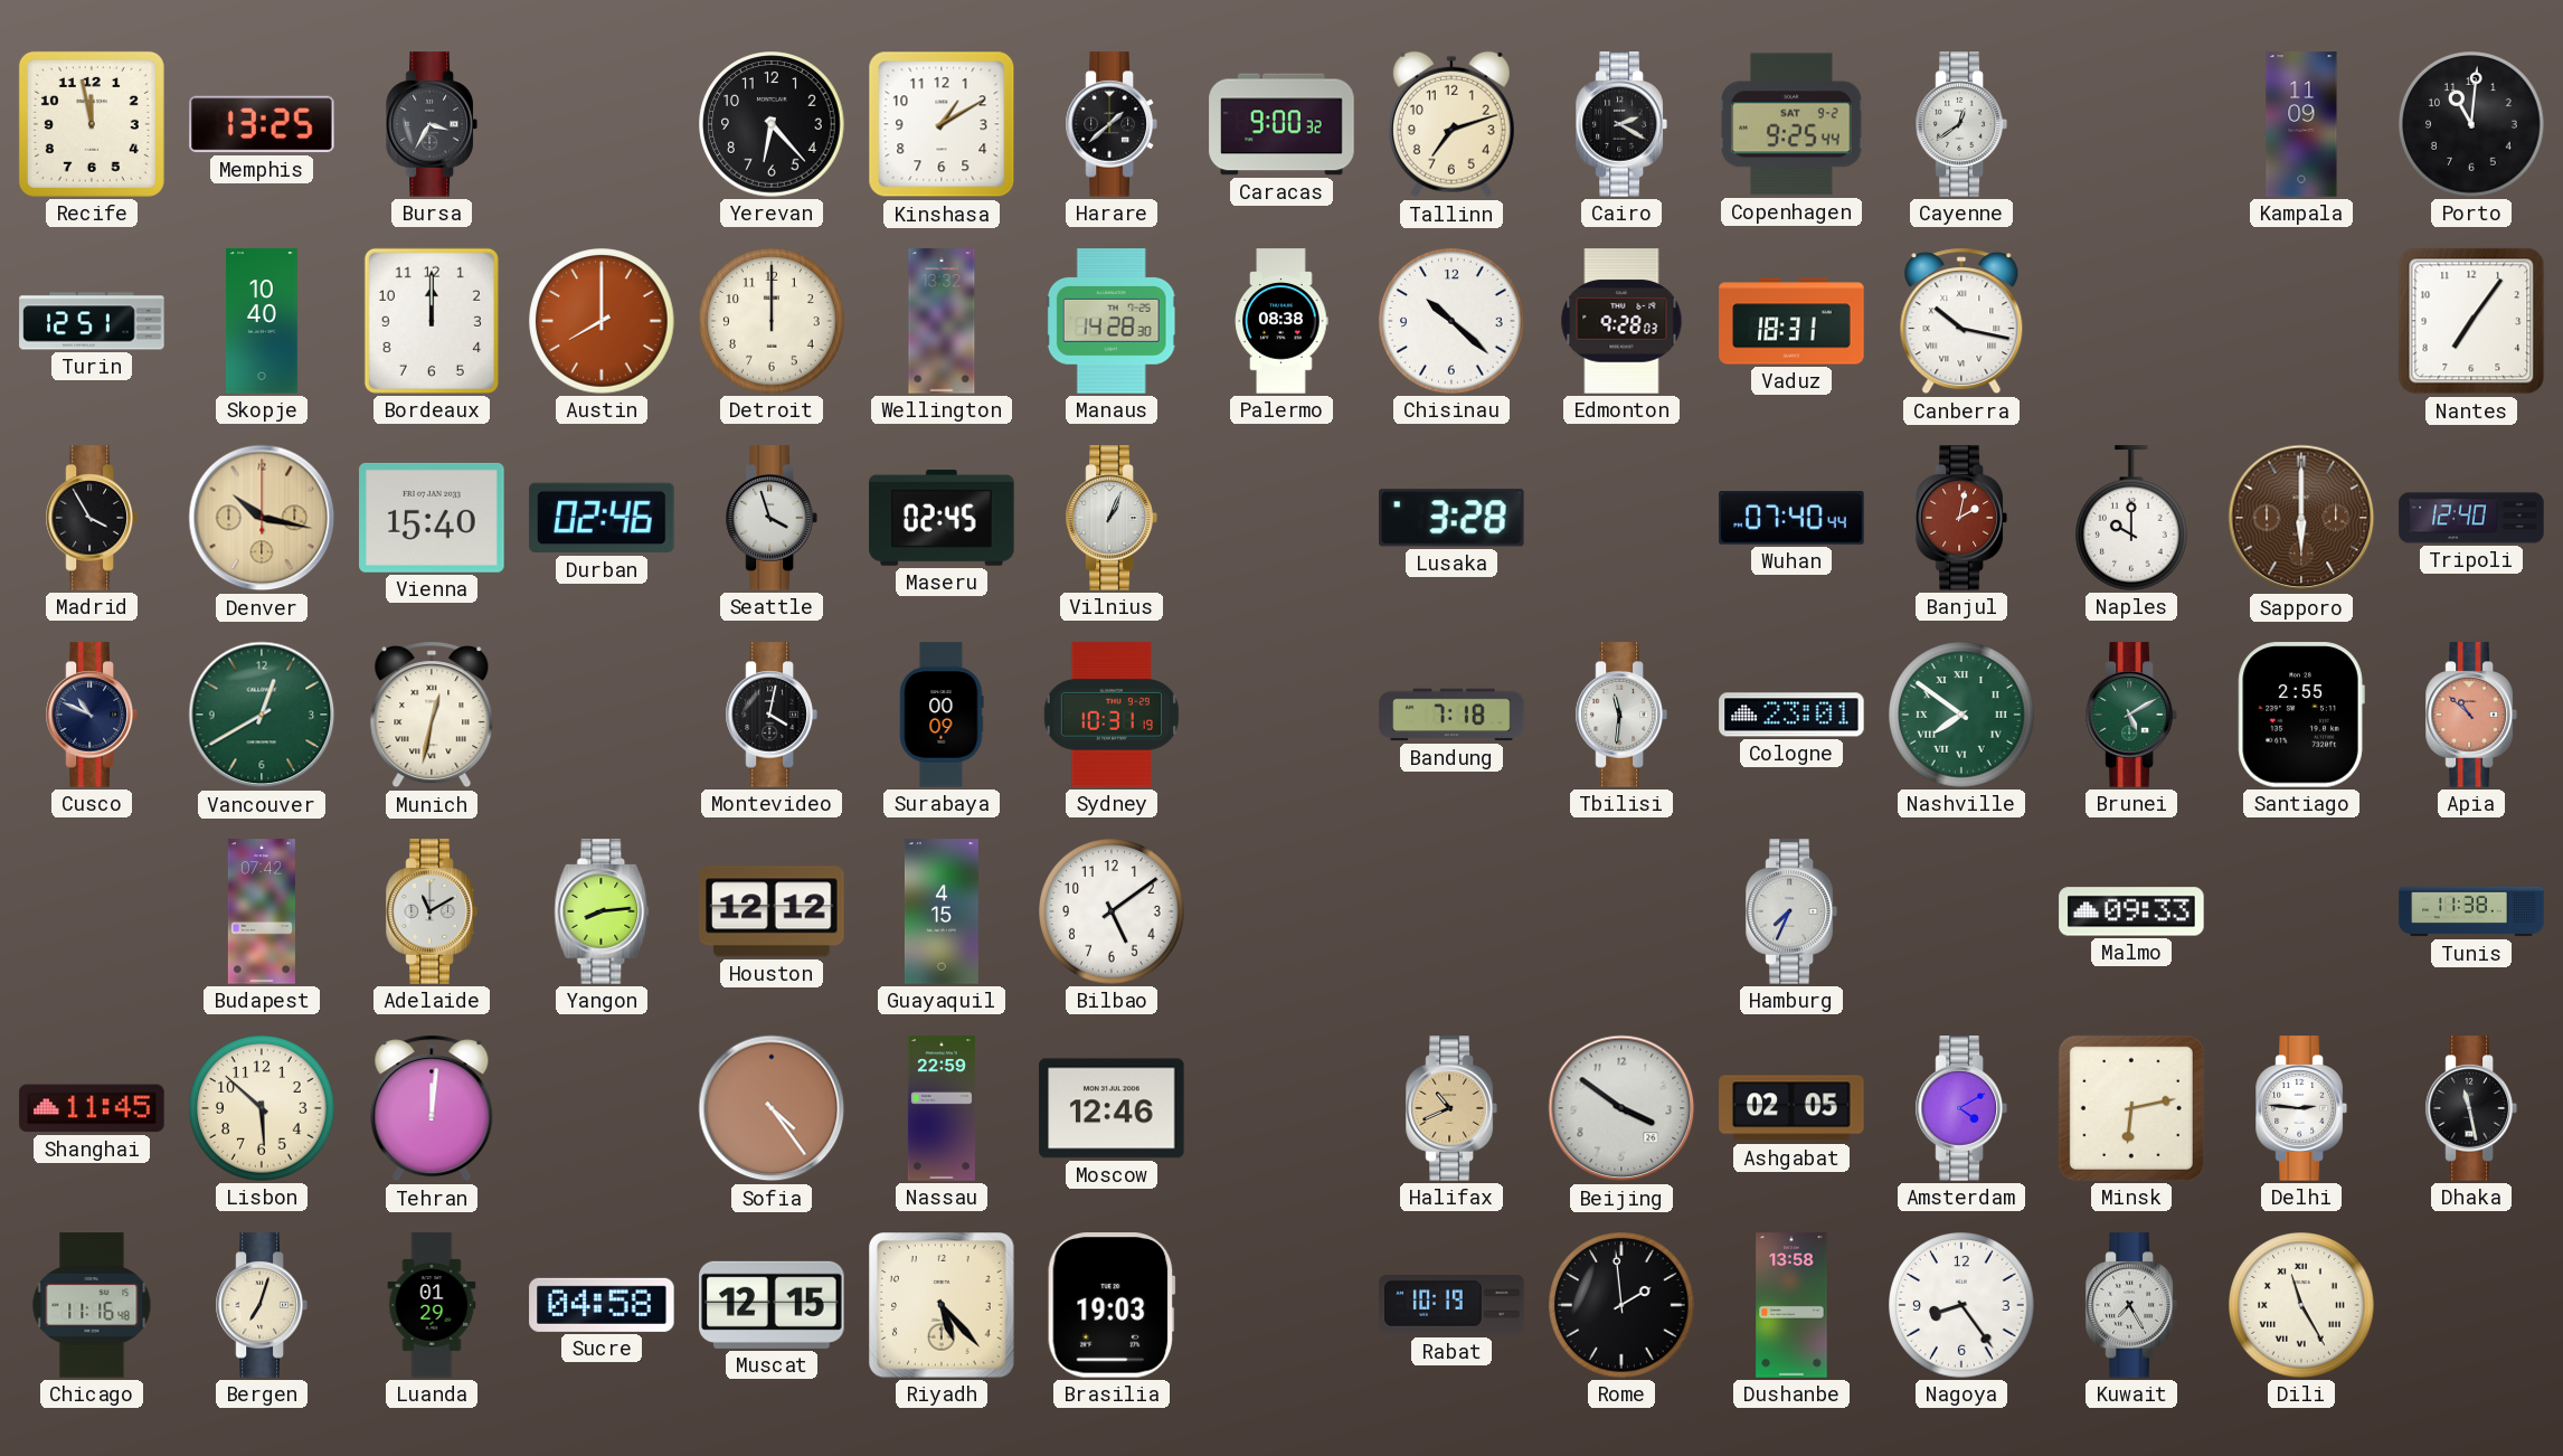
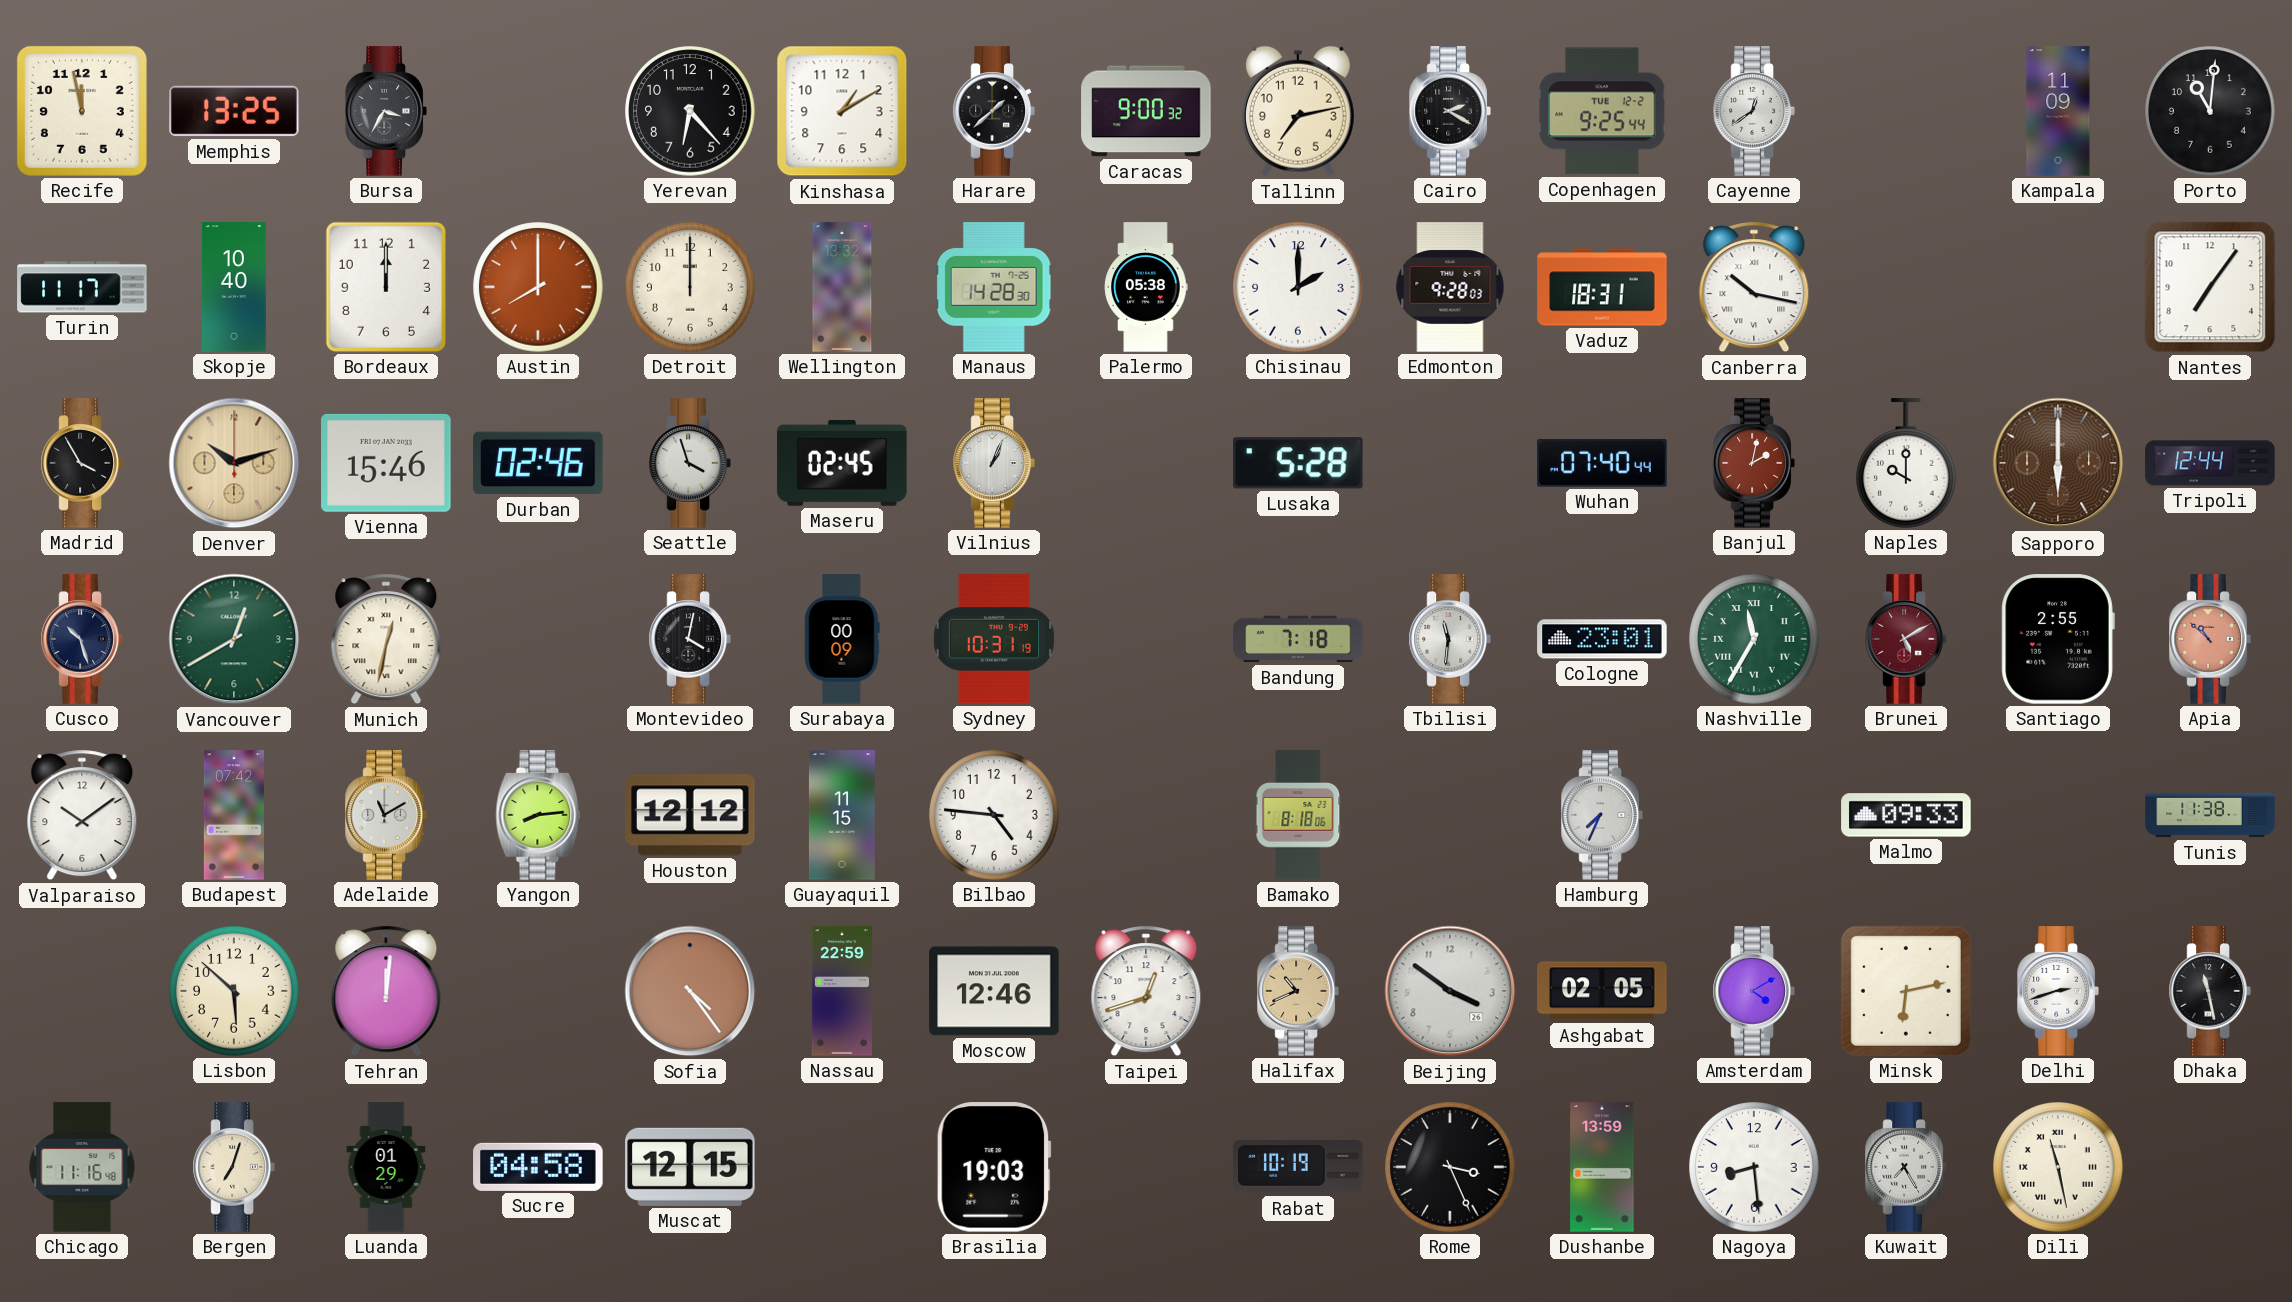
Tallinn: 7:12 -> 7:13
Copenhagen date: SAT 9-2 -> TUE 12-2
Turin: 12:51 -> 11:17
Palermo: 08:38 -> 05:38
Chisinau: 10:22 -> 2:00
Denver: 10:17 -> 10:12
Vienna: 15:40 -> 15:46
Lusaka: 3:28 -> 5:28
Tripoli: 12:40 -> 12:44
Cusco: 10:49 -> 10:27
Nashville: 7:51 -> 11:35
Brunei dial: green -> burgundy
Valparaiso: none -> 10:09
Guayaquil: 4:15 -> 11:15
Bilbao: 5:09 -> 4:46
Bamako: none -> 8:18
Shanghai: 11:45 -> none
Taipei: none -> 12:42
Delhi: 2:46 -> 2:42
Riyadh: 5:23 -> none
Rome: 1:59 -> 3:26
Dushanbe: 13:58 -> 13:59
Nagoya: 8:24 -> 8:29
Dili: 11:25 -> 11:28
